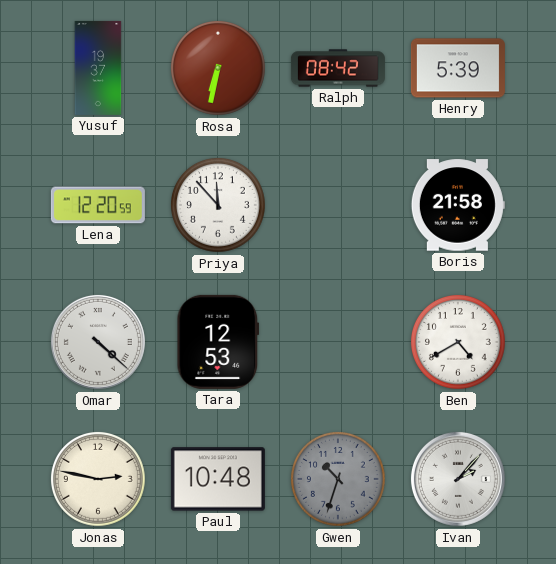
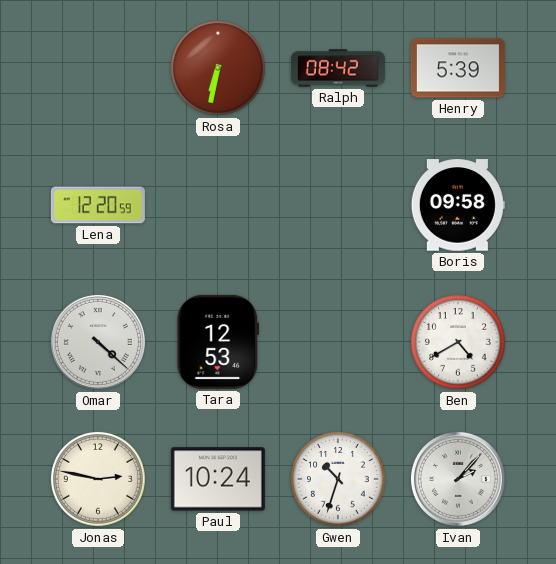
Yusuf: 19:37 -> none
Priya: 11:53 -> none
Boris: 21:58 -> 09:58
Paul: 10:48 -> 10:24
Gwen dial: grey -> white
